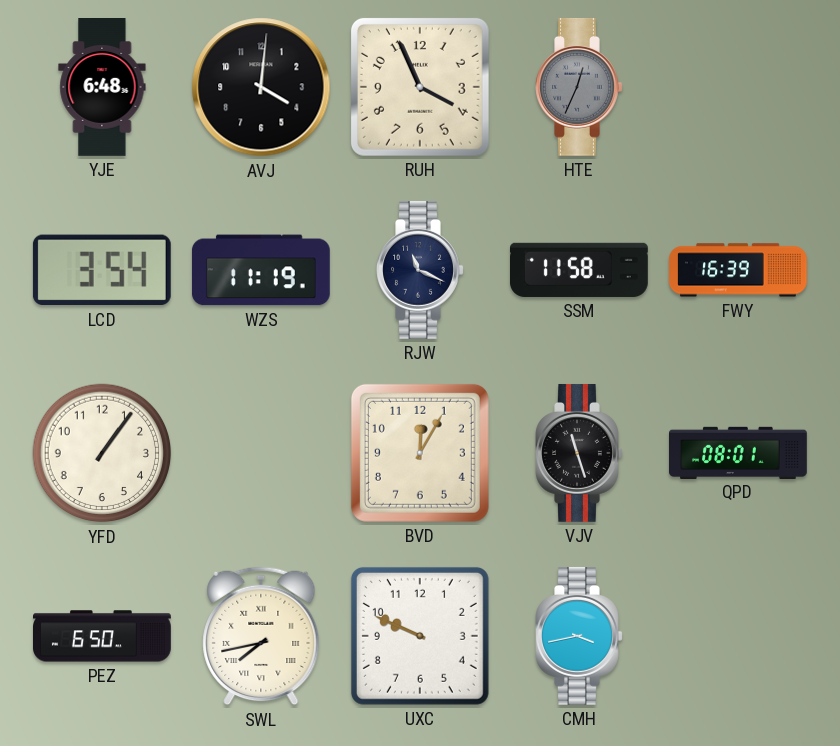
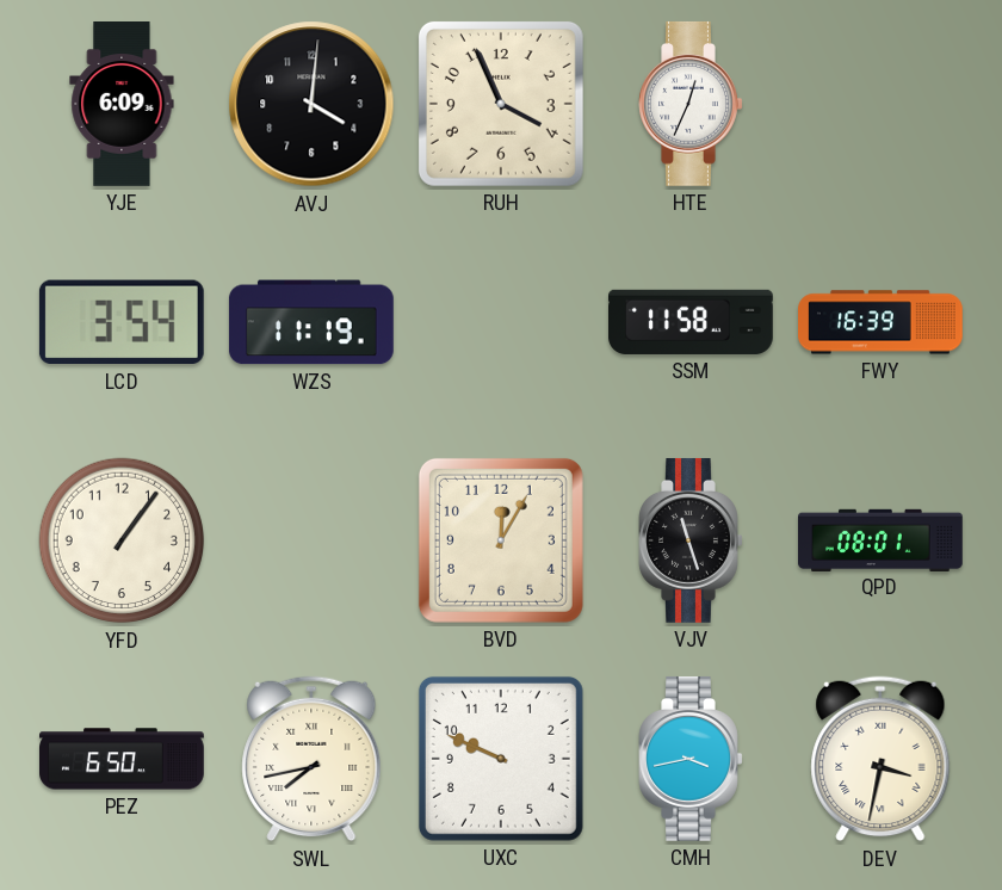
YJE: 6:48 -> 6:09
HTE dial: grey -> white
RJW: 11:19 -> none
DEV: none -> 3:32
